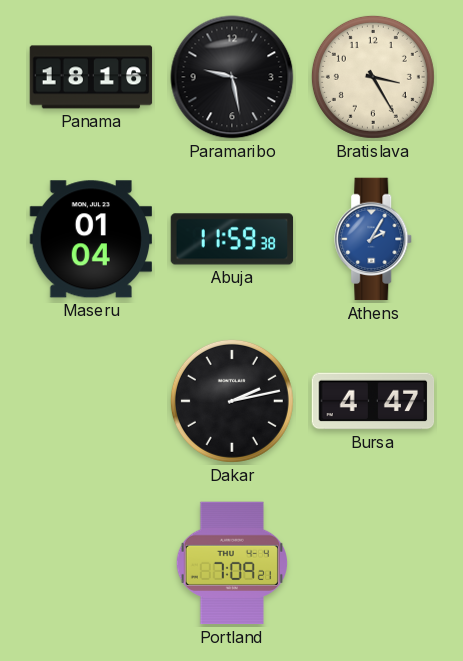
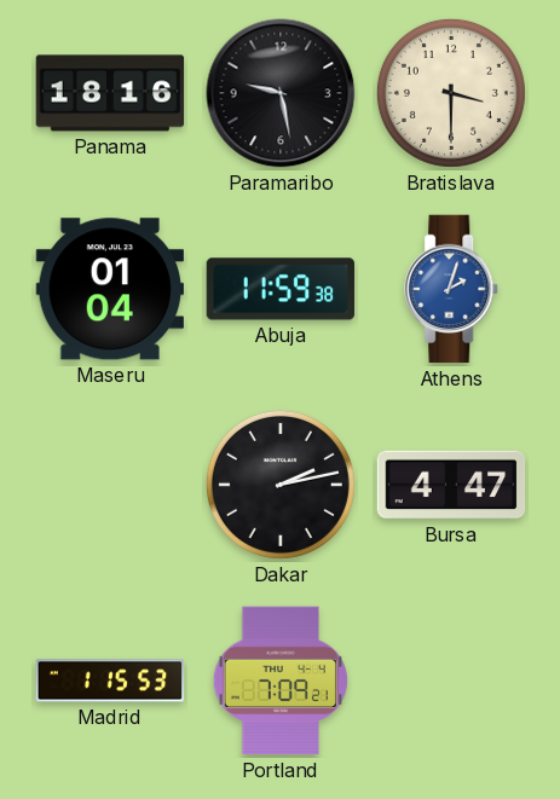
Bratislava: 3:25 -> 3:30
Athens: 2:05 -> 2:03
Madrid: none -> 1:15
